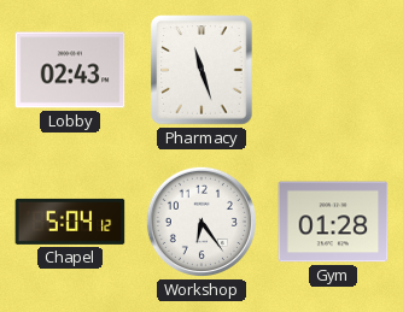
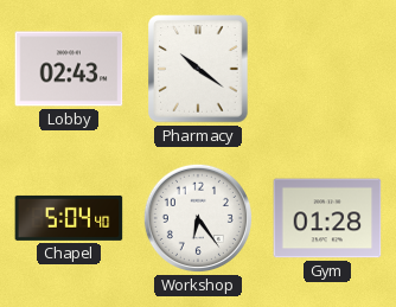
Pharmacy: 11:27 -> 10:21
Chapel: 5:04:12 -> 5:04:40
